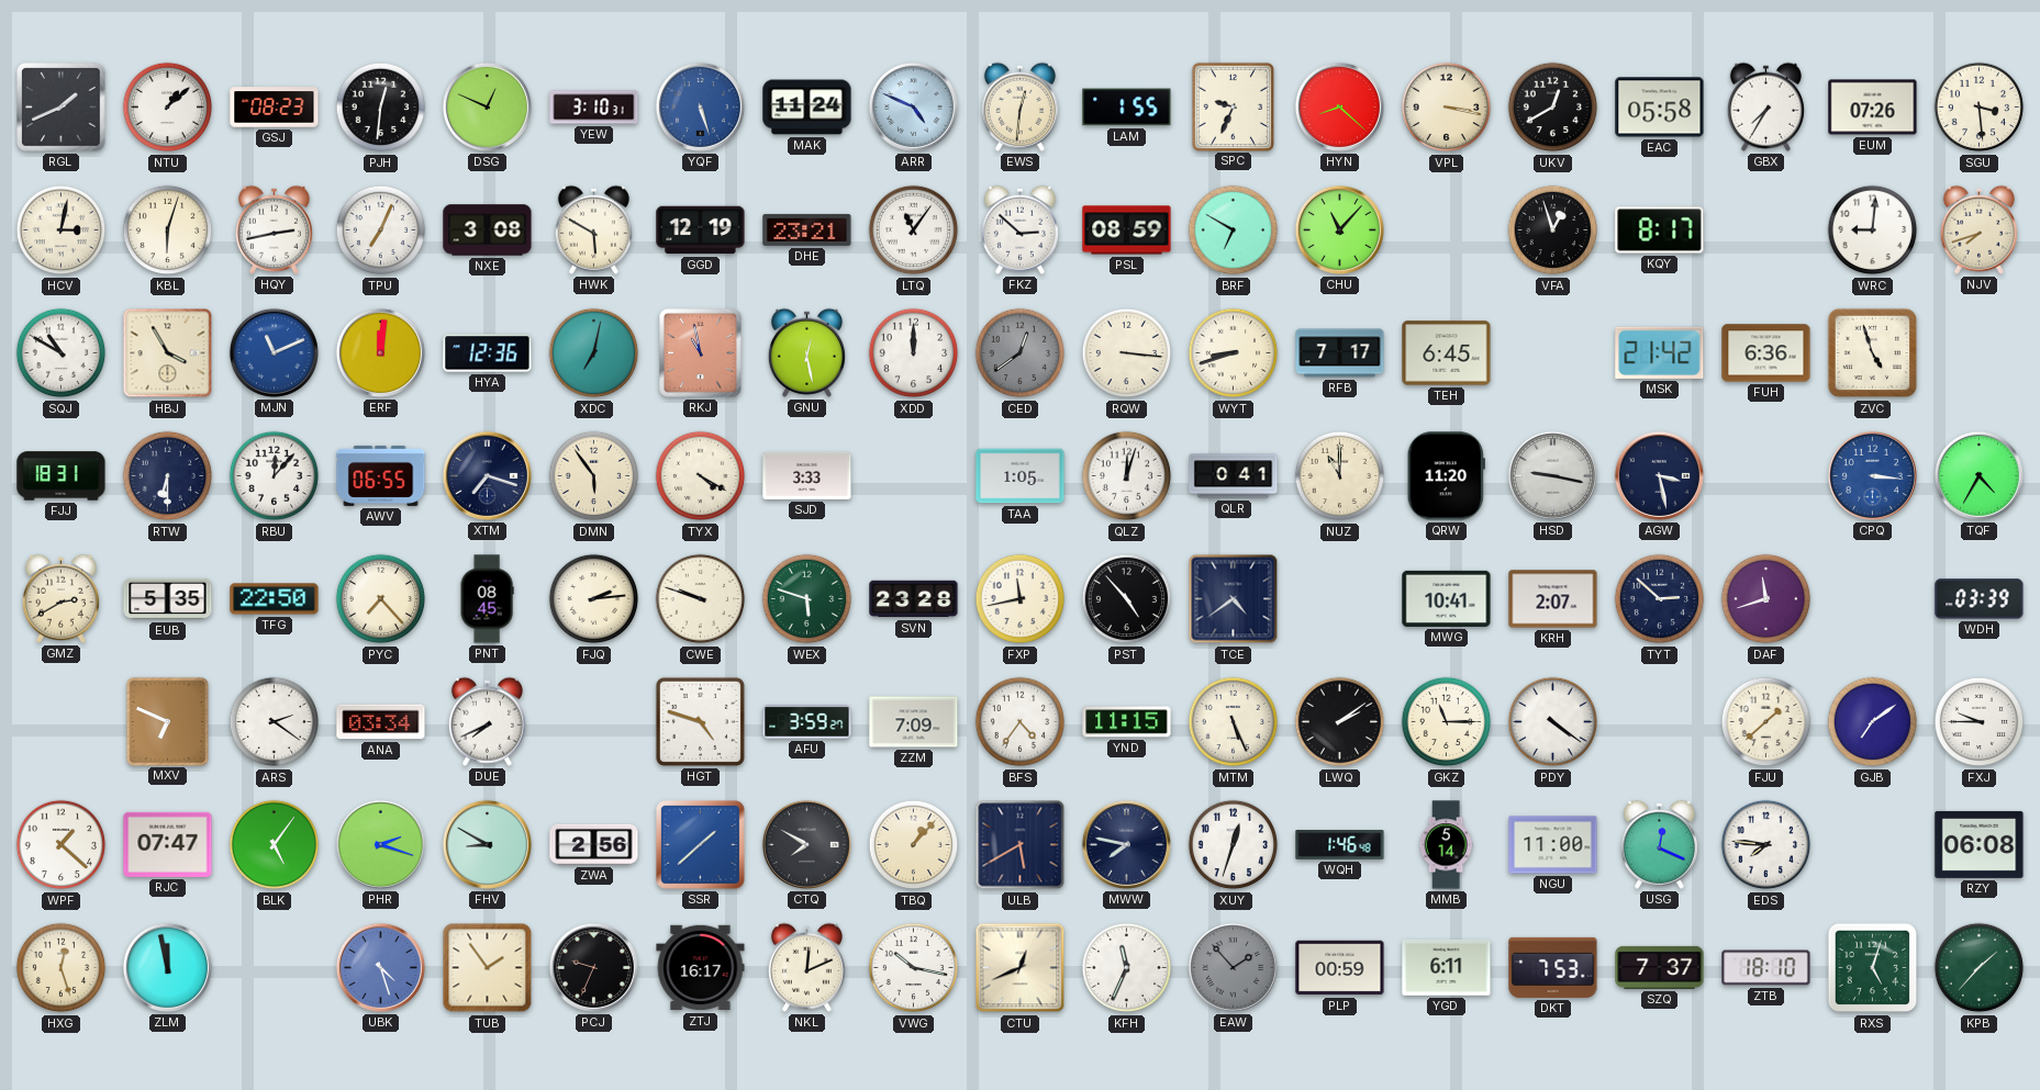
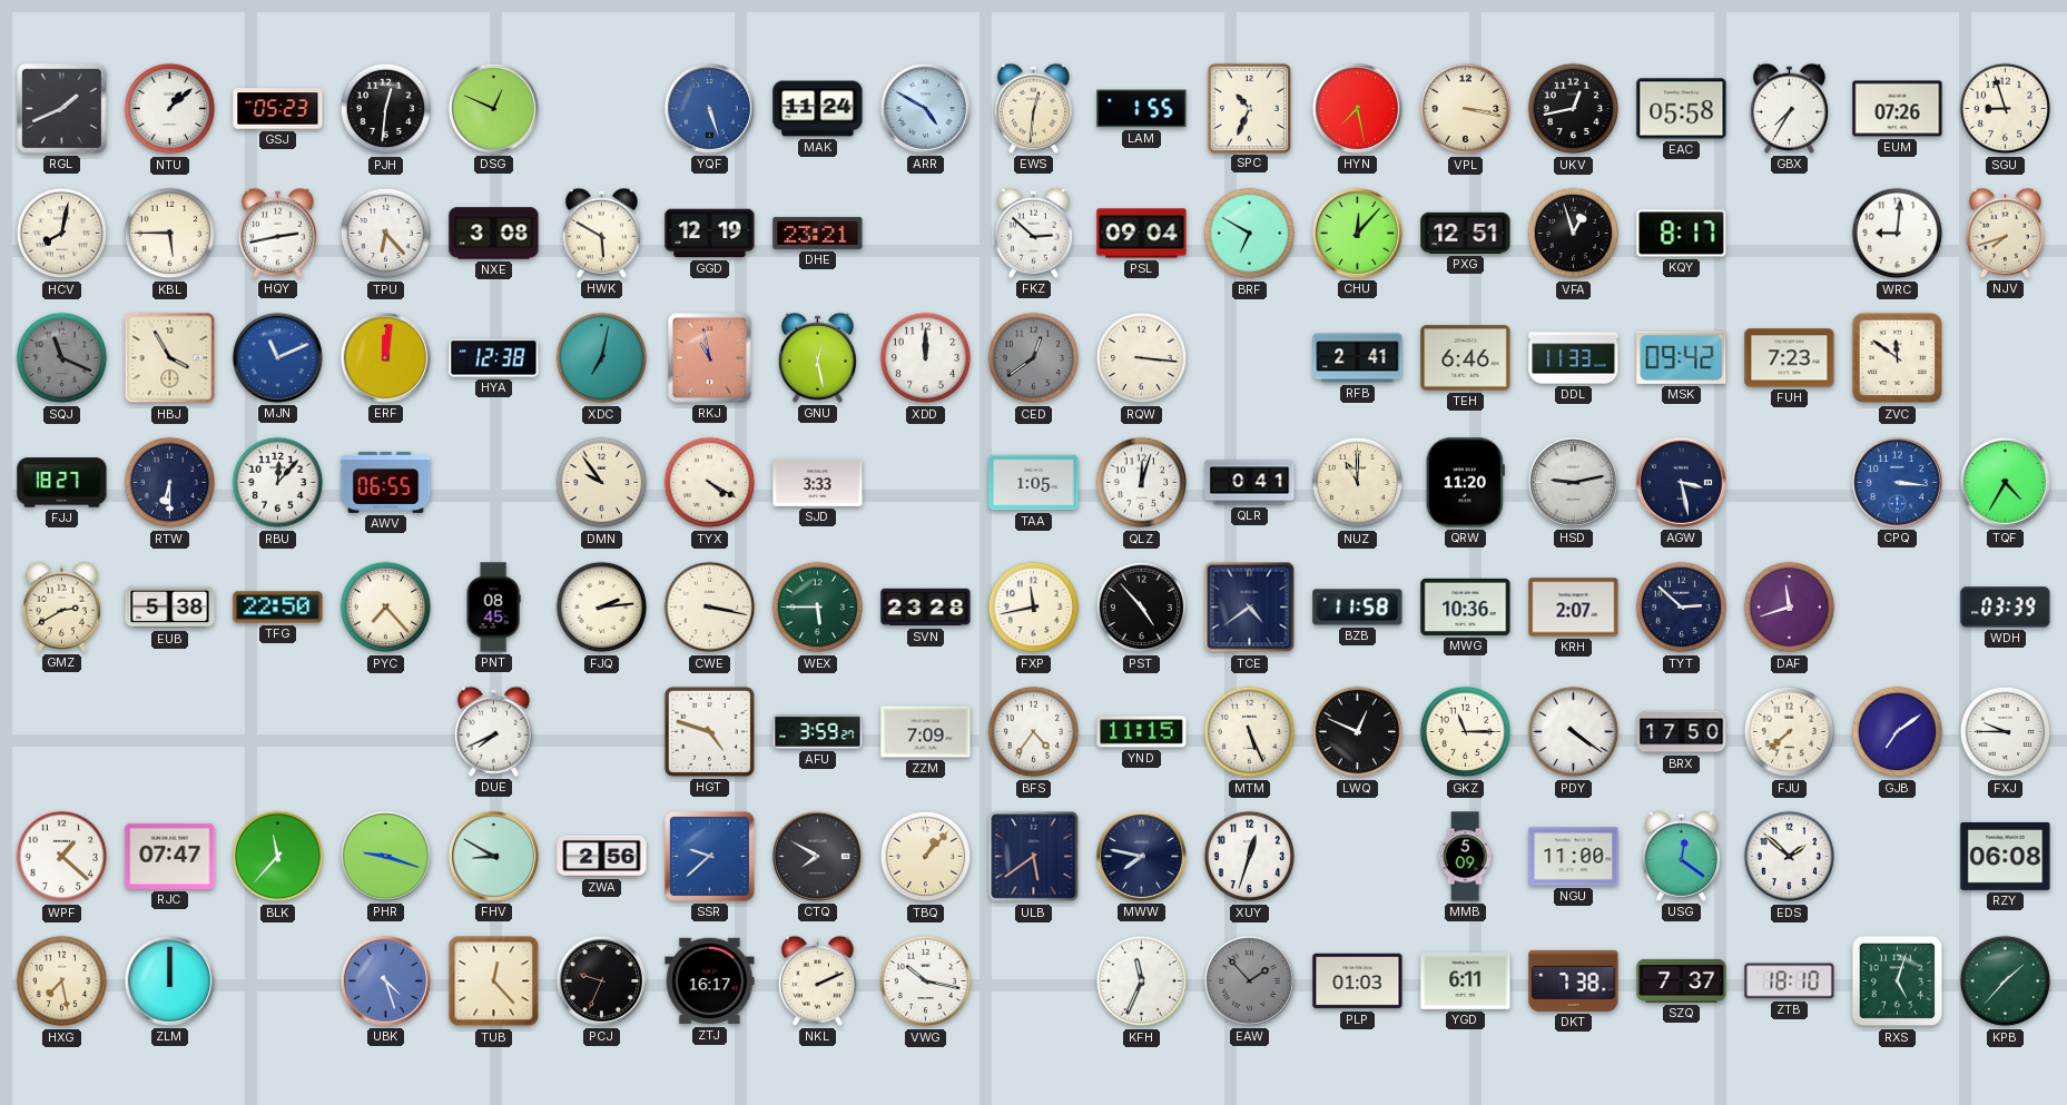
GSJ: 08:23 -> 05:23
YEW: 3:10 -> none
ARR: 4:49 -> 4:50
SPC: 9:34 -> 10:34
HYN: 8:22 -> 7:28
UKV: 12:40 -> 12:43
SGU: 3:29 -> 8:57
HCV: 3:02 -> 8:02
KBL: 6:03 -> 5:45
TPU: 7:04 -> 6:23
LTQ: 11:06 -> none
PSL: 08:59 -> 09:04
CHU: 11:07 -> 12:07
PXG: none -> 12:51
SQJ: 10:50 -> 11:19
SQJ dial: white -> grey
HYA: 12:36 -> 12:38
WYT: 8:42 -> none
RFB: 7:17 -> 2:41
TEH: 6:45 -> 6:46
DDL: none -> 11:33
MSK: 21:42 -> 09:42
FUH: 6:36 -> 7:23
ZVC: 4:57 -> 11:51
FJJ: 18:31 -> 18:27
XTM: 7:18 -> none
DMN: 5:54 -> 9:54
HSD: 9:17 -> 9:13
EUB: 5:35 -> 5:38
CWE: 9:48 -> 3:17
WEX: 5:48 -> 5:45
BZB: none -> 11:58
MWG: 10:41 -> 10:36
MXV: 6:49 -> none
ARS: 2:21 -> none
ANA: 03:34 -> none
LWQ: 2:09 -> 12:49
BRX: none -> 17:50
FJU: 1:38 -> 7:38
BLK: 5:06 -> 11:37
PHR: 2:18 -> 9:18
SSR: 1:38 -> 9:38
ULB: 5:40 -> 5:39
WQH: 1:46 -> none
MMB: 5:14 -> 5:09
USG: 12:19 -> 12:21
EDS: 7:46 -> 1:52
HXG: 12:27 -> 7:28
ZLM: 11:58 -> 12:00
TUB: 1:54 -> 12:23
NKL: 12:11 -> 2:11
CTU: 12:41 -> none
PLP: 00:59 -> 01:03
DKT: 7:53 -> 7:38
